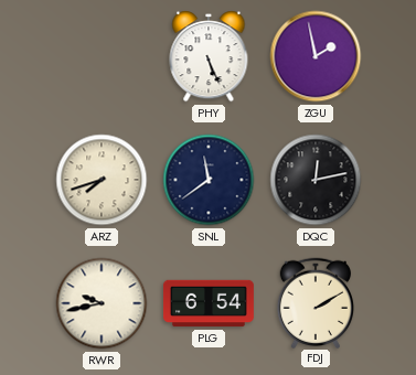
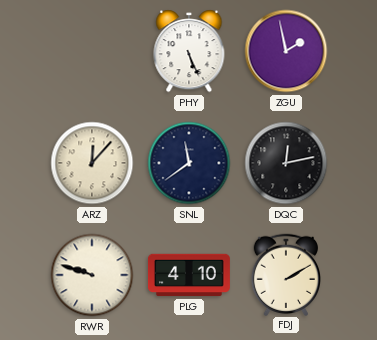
ARZ: 7:42 -> 12:07
RWR: 9:43 -> 9:48
PLG: 6:54 -> 4:10
